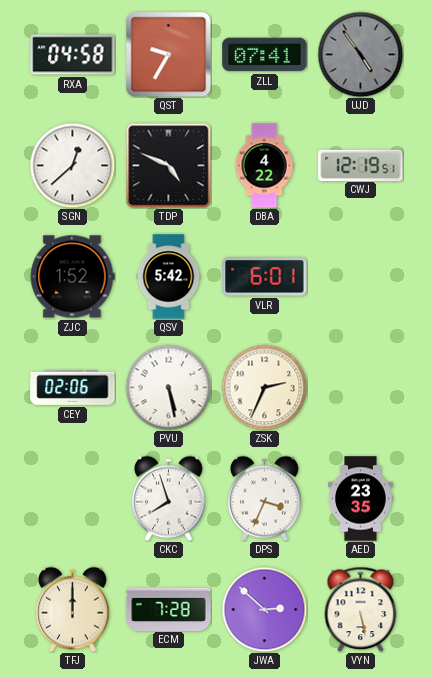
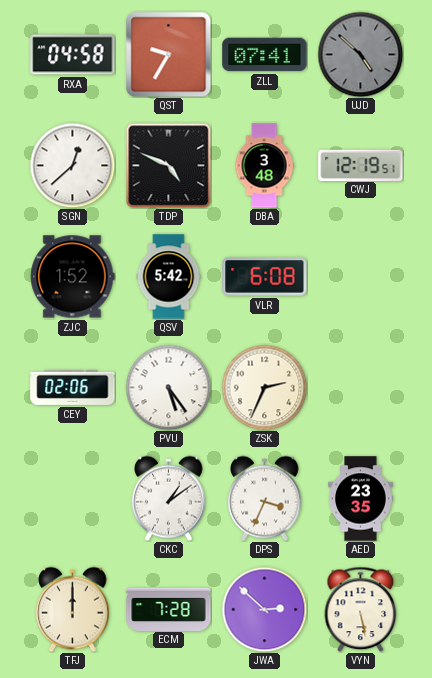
UJD: 4:54 -> 4:52
DBA: 4:22 -> 3:48
VLR: 6:01 -> 6:08
PVU: 5:28 -> 5:24
CKC: 7:57 -> 1:09
